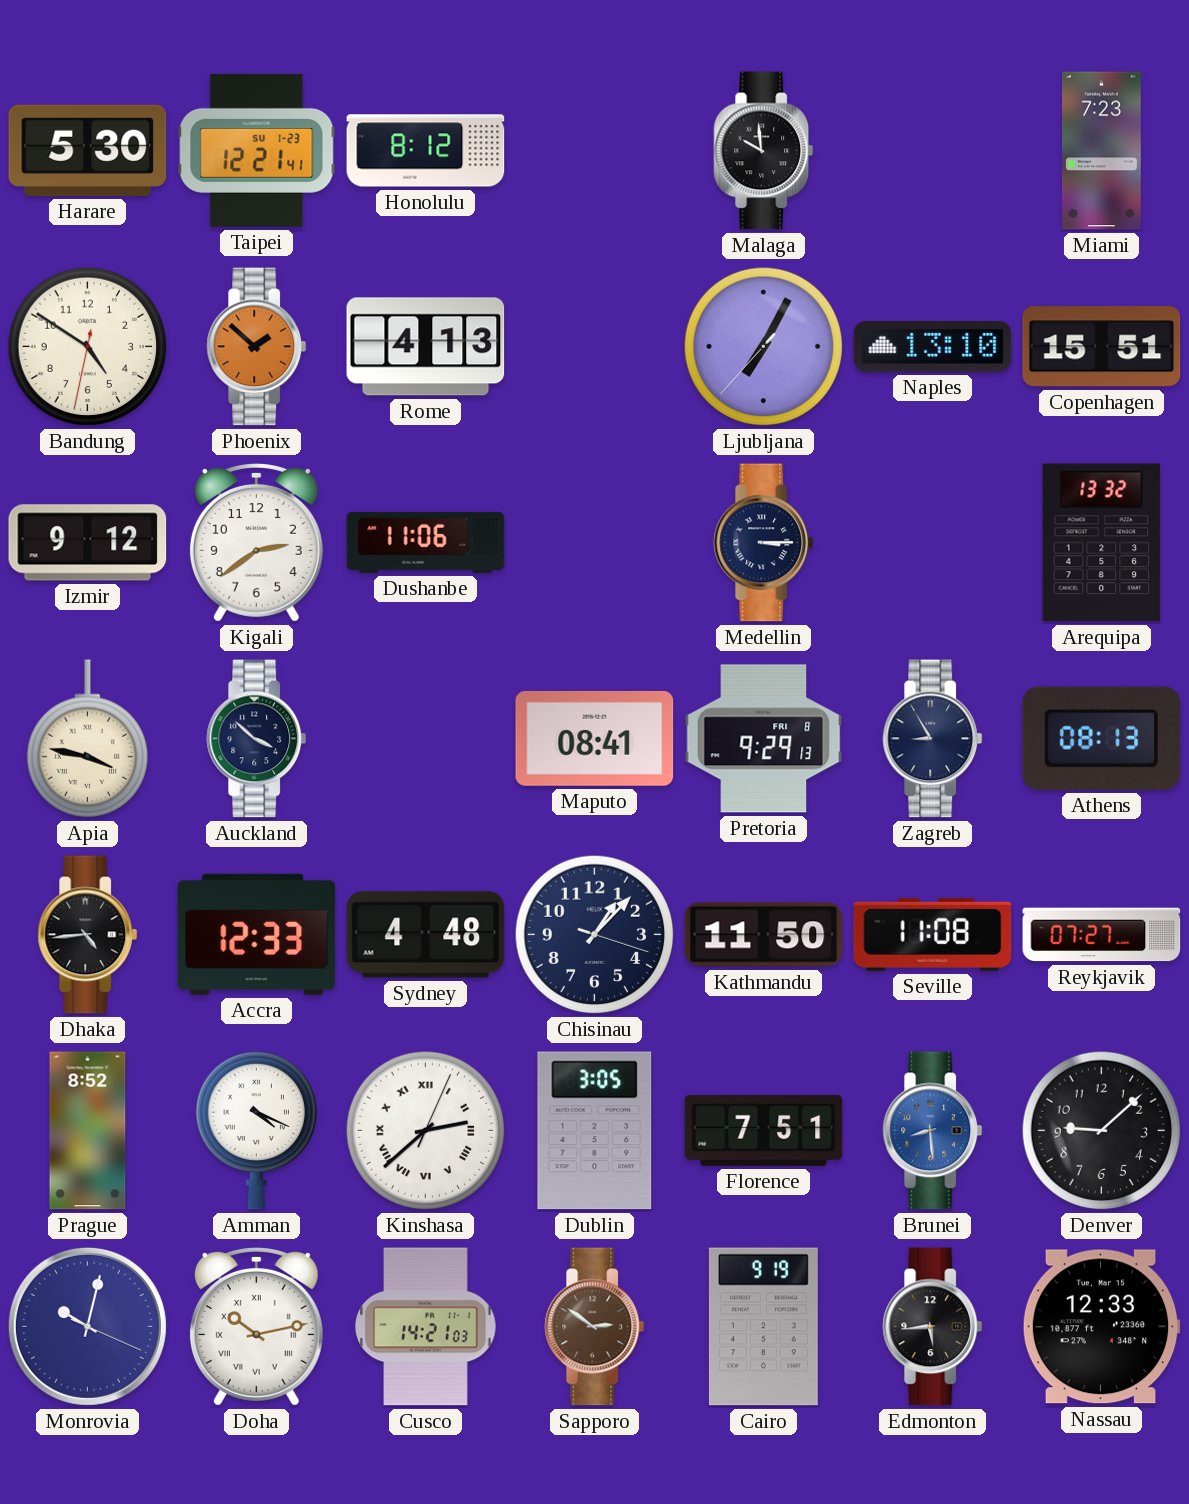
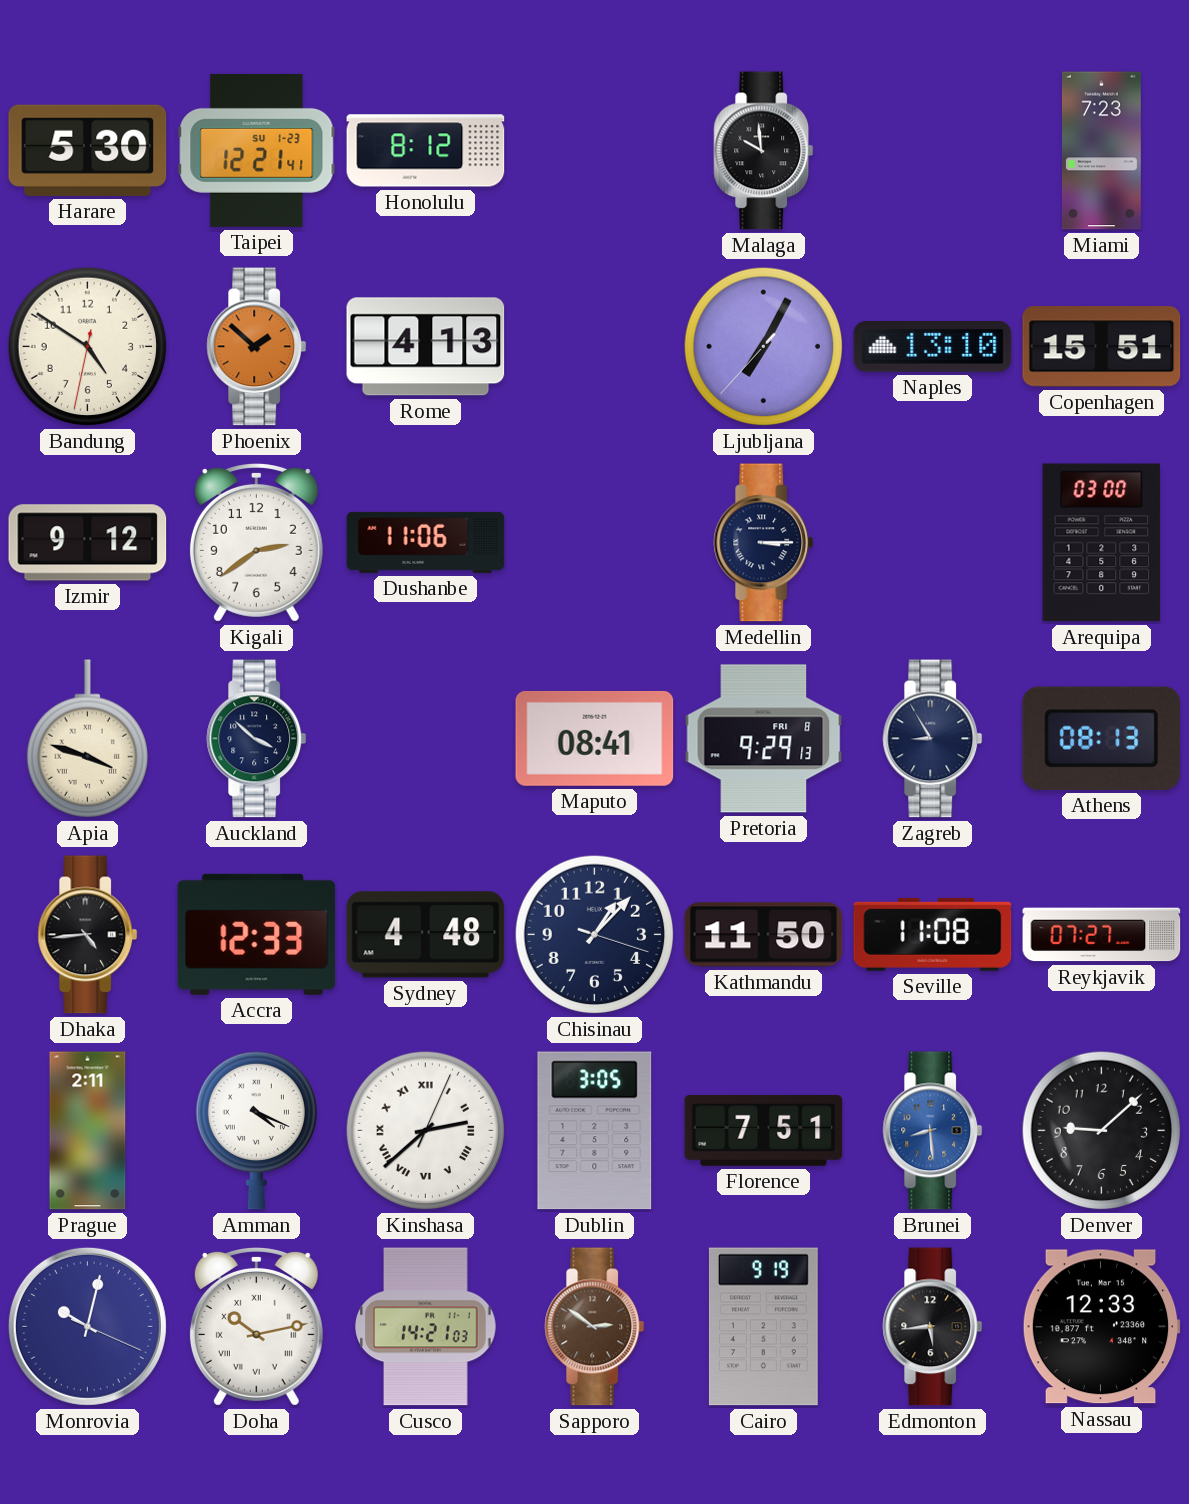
Arequipa: 13:32 -> 03:00
Apia: 3:47 -> 3:48
Prague: 8:52 -> 2:11
